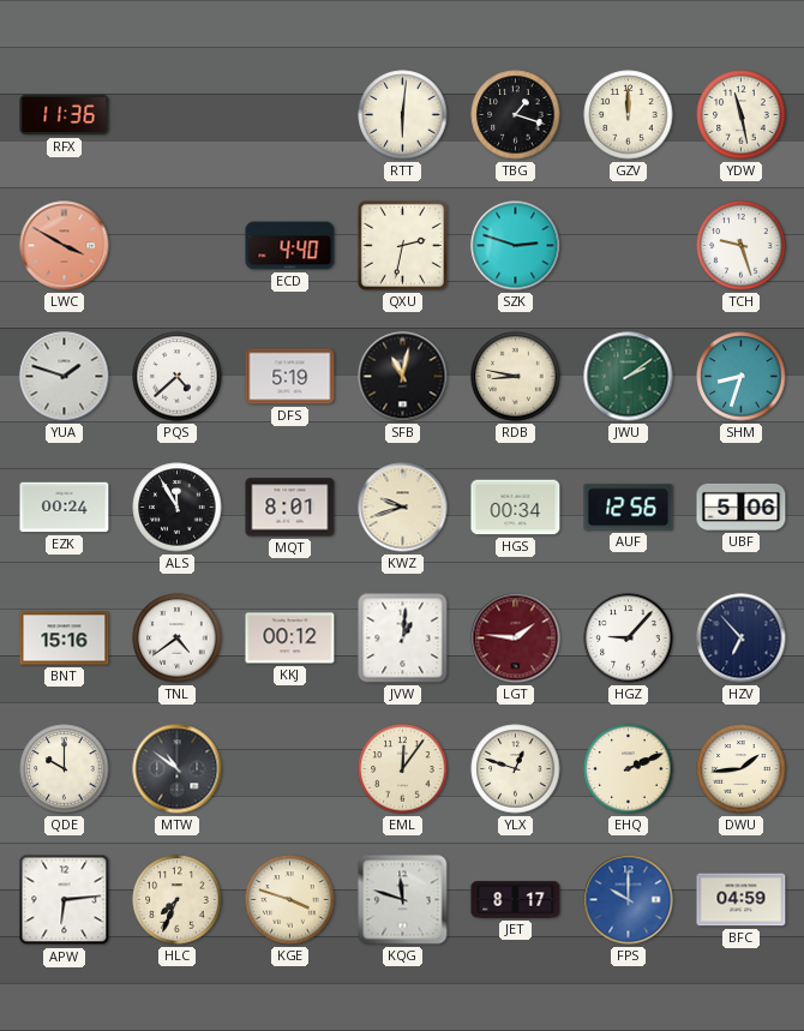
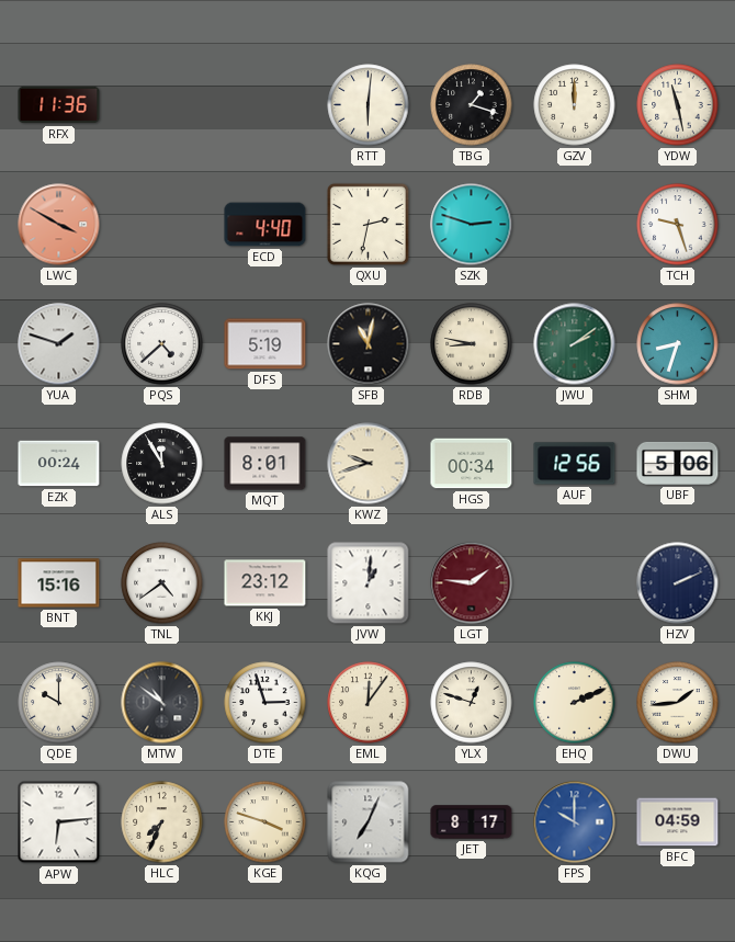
KKJ: 00:12 -> 23:12
HGZ: 9:07 -> none
HZV: 6:53 -> 2:11
DTE: none -> 2:57
KQG: 11:48 -> 7:04
